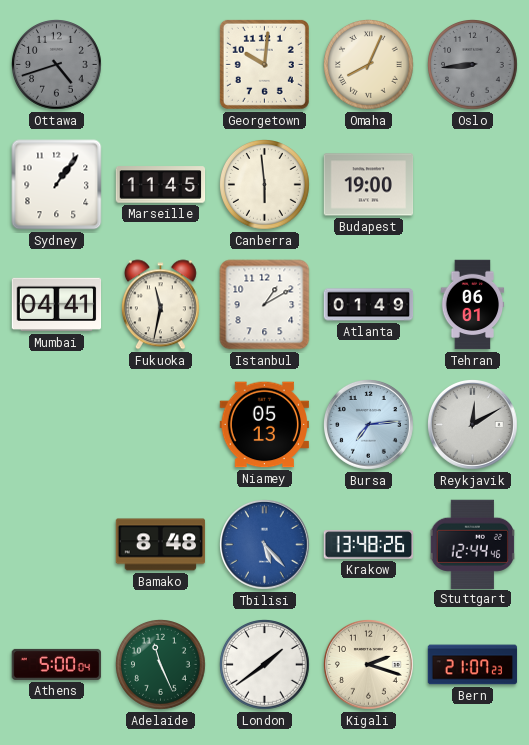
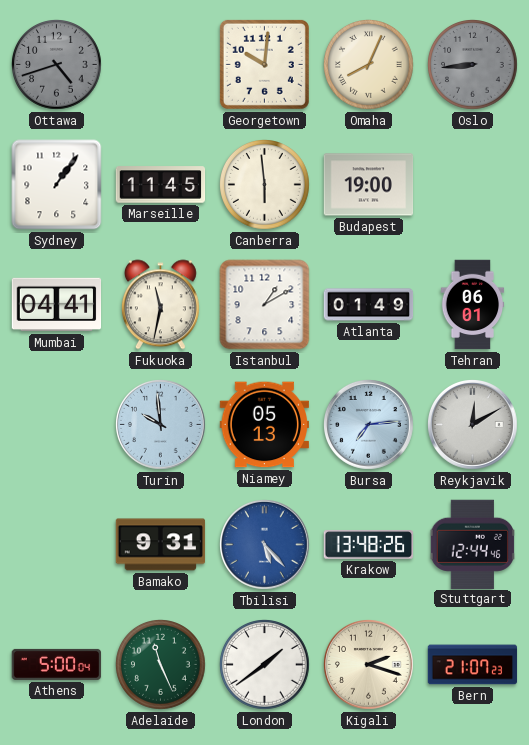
Turin: none -> 9:59
Bamako: 8:48 -> 9:31
